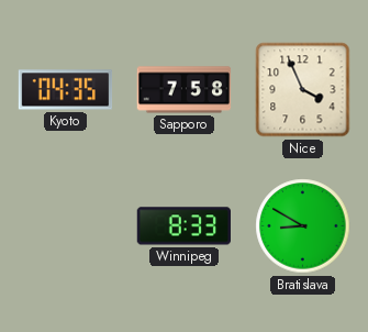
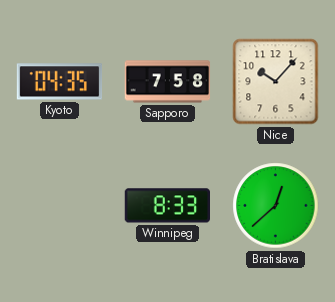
Nice: 3:56 -> 10:07
Bratislava: 8:50 -> 12:38
